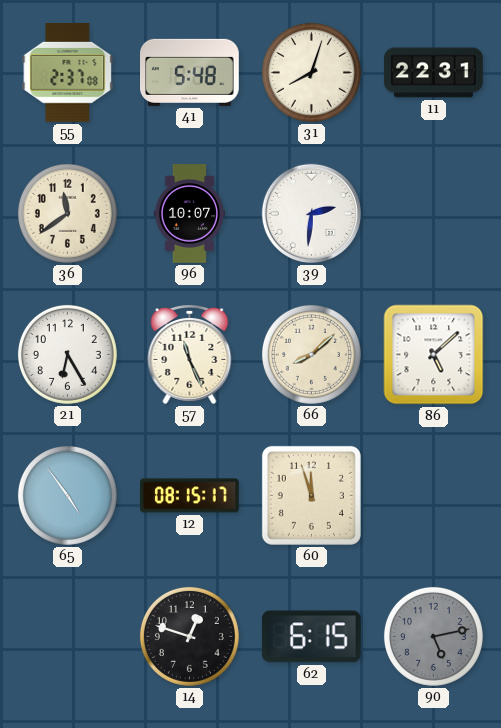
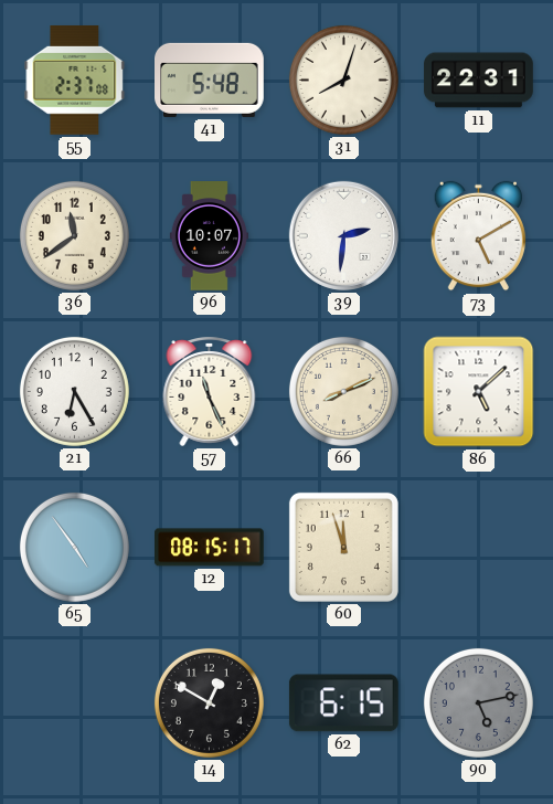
73: none -> 5:10
66: 8:08 -> 8:11
14: 12:48 -> 12:50
